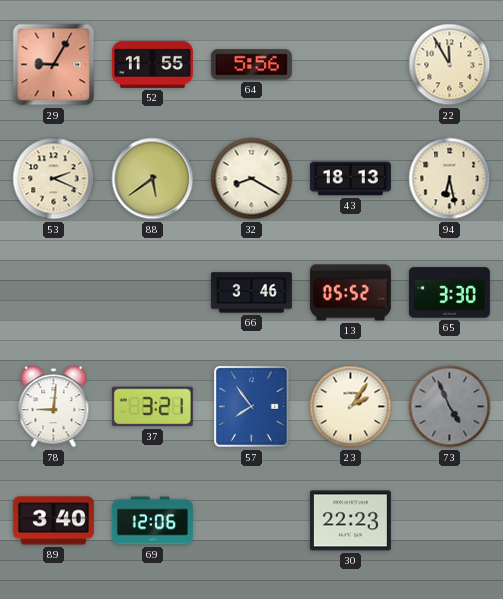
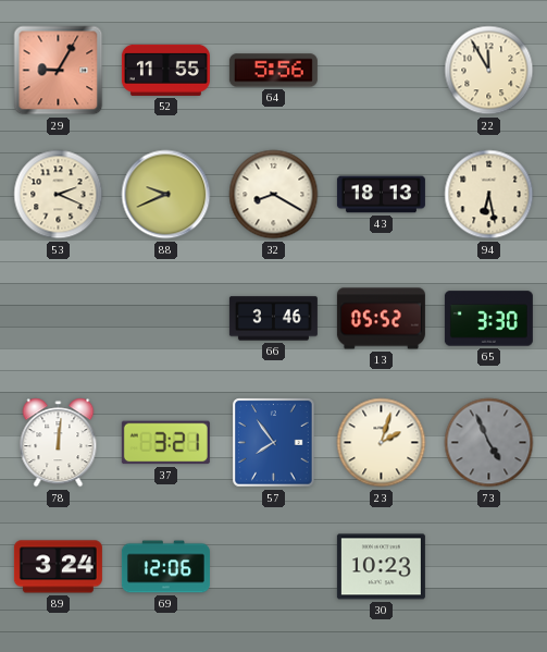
88: 5:39 -> 9:41
78: 9:01 -> 12:01
23: 2:06 -> 2:03
89: 3:40 -> 3:24
30: 22:23 -> 10:23
